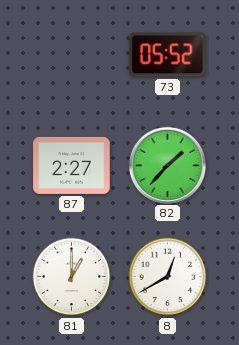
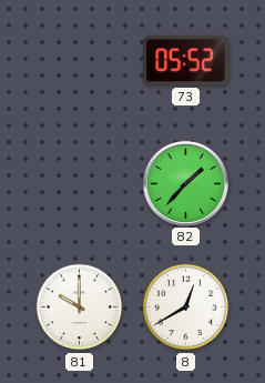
87: 2:27 -> none
81: 1:00 -> 10:00
